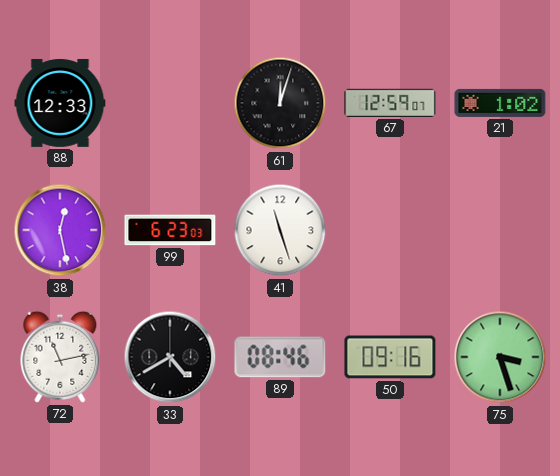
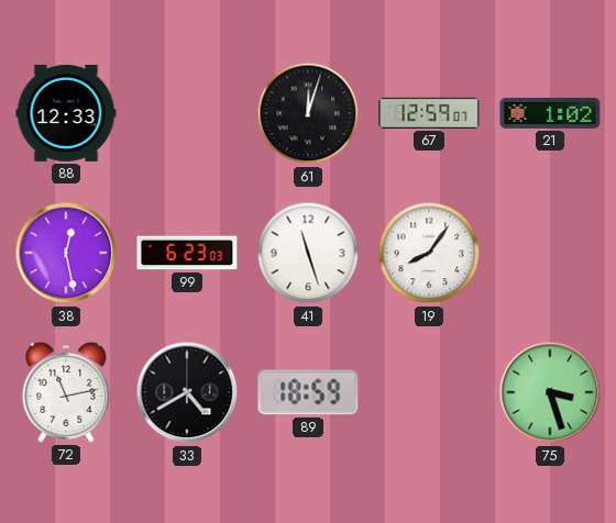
19: none -> 8:06
89: 08:46 -> 18:59
50: 09:16 -> none
